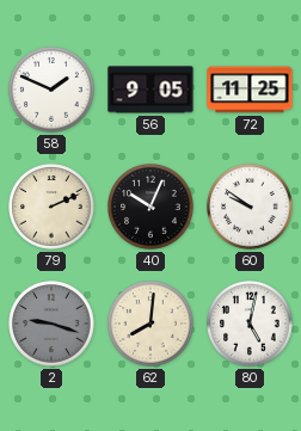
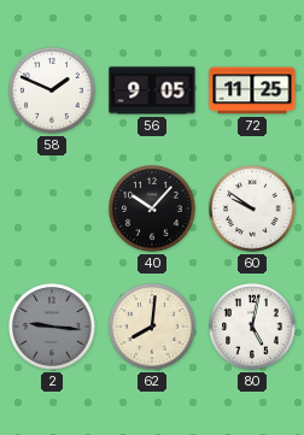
79: 2:11 -> none
40: 10:04 -> 10:07
2: 9:18 -> 9:16
